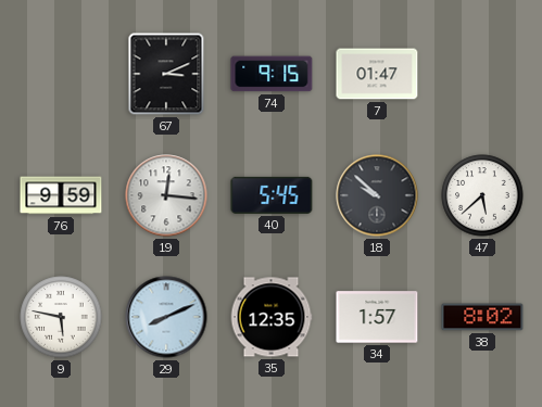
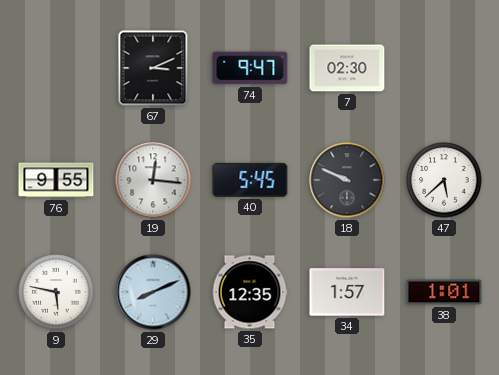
74: 9:15 -> 9:47
7: 01:47 -> 02:30
76: 9:59 -> 9:55
18: 9:52 -> 9:49
38: 8:02 -> 1:01
